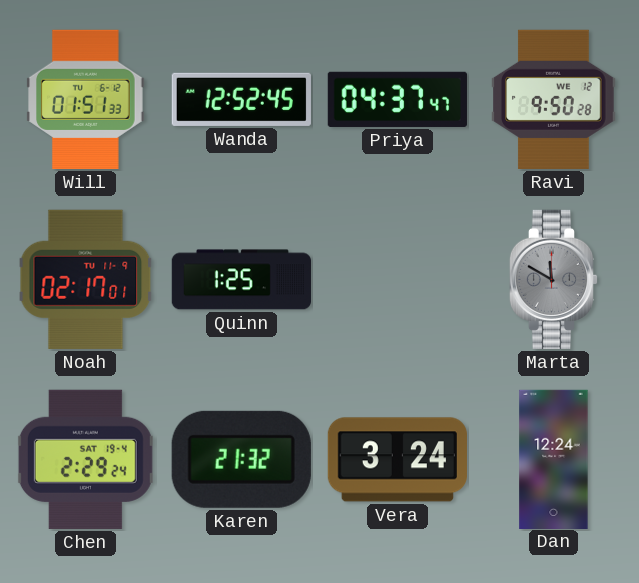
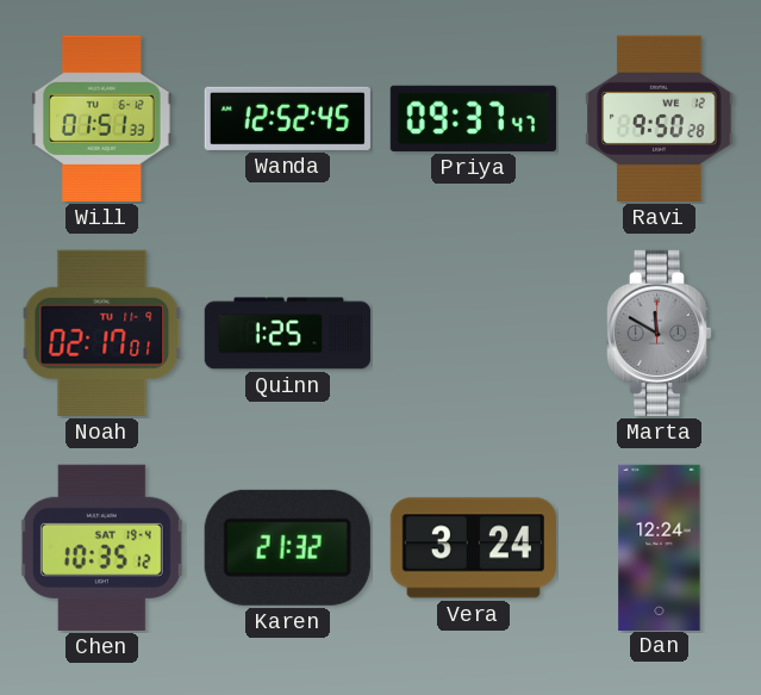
Priya: 04:37 -> 09:37
Chen: 2:29 -> 10:35
